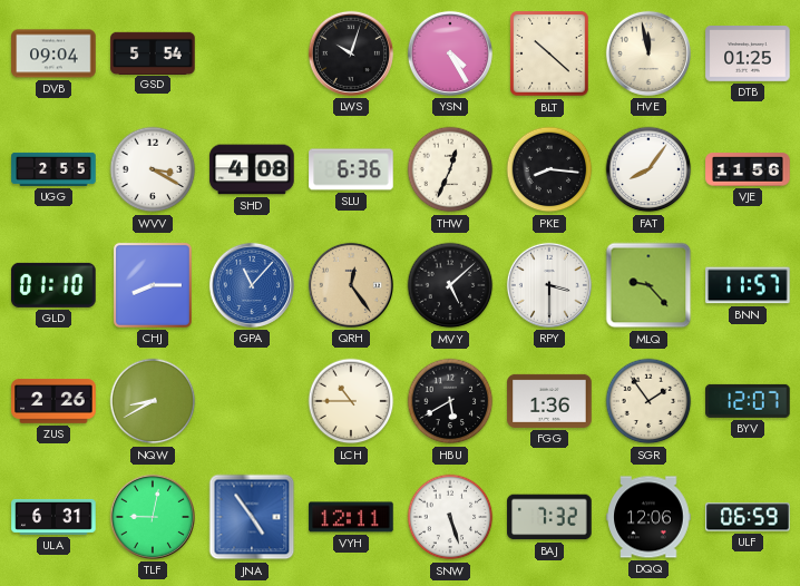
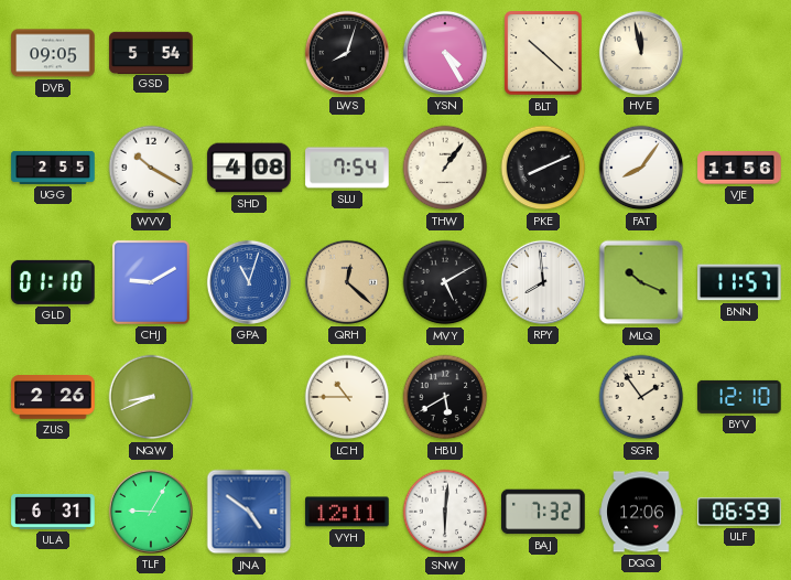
DVB: 09:04 -> 09:05
LWS: 10:03 -> 8:03
DTB: 01:25 -> none
WVV: 3:20 -> 10:20
SLU: 6:36 -> 7:54
THW: 12:34 -> 1:06
PKE: 8:16 -> 8:11
CHJ: 8:15 -> 9:10
GPA: 11:07 -> 11:03
QRH: 12:24 -> 12:22
MVY: 5:08 -> 5:10
RPY: 3:30 -> 7:59
MLQ: 9:23 -> 10:19
NQW: 8:40 -> 8:41
FGG: 1:36 -> none
BYV: 12:07 -> 12:10
TLF: 9:02 -> 9:05
JNA: 4:54 -> 4:51
SNW: 5:27 -> 6:01
